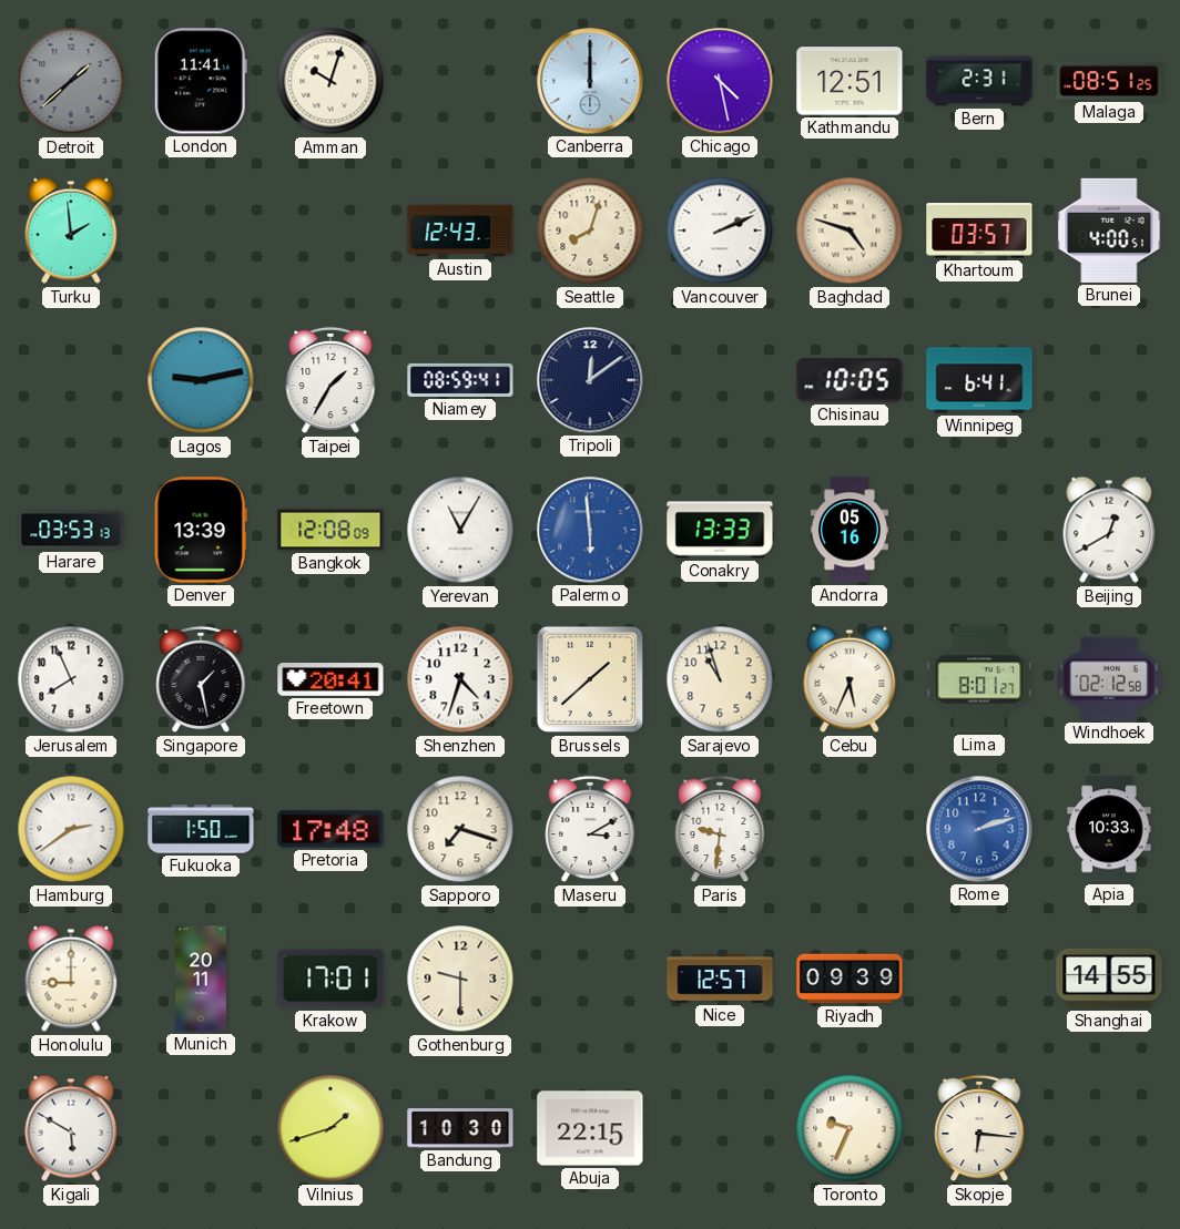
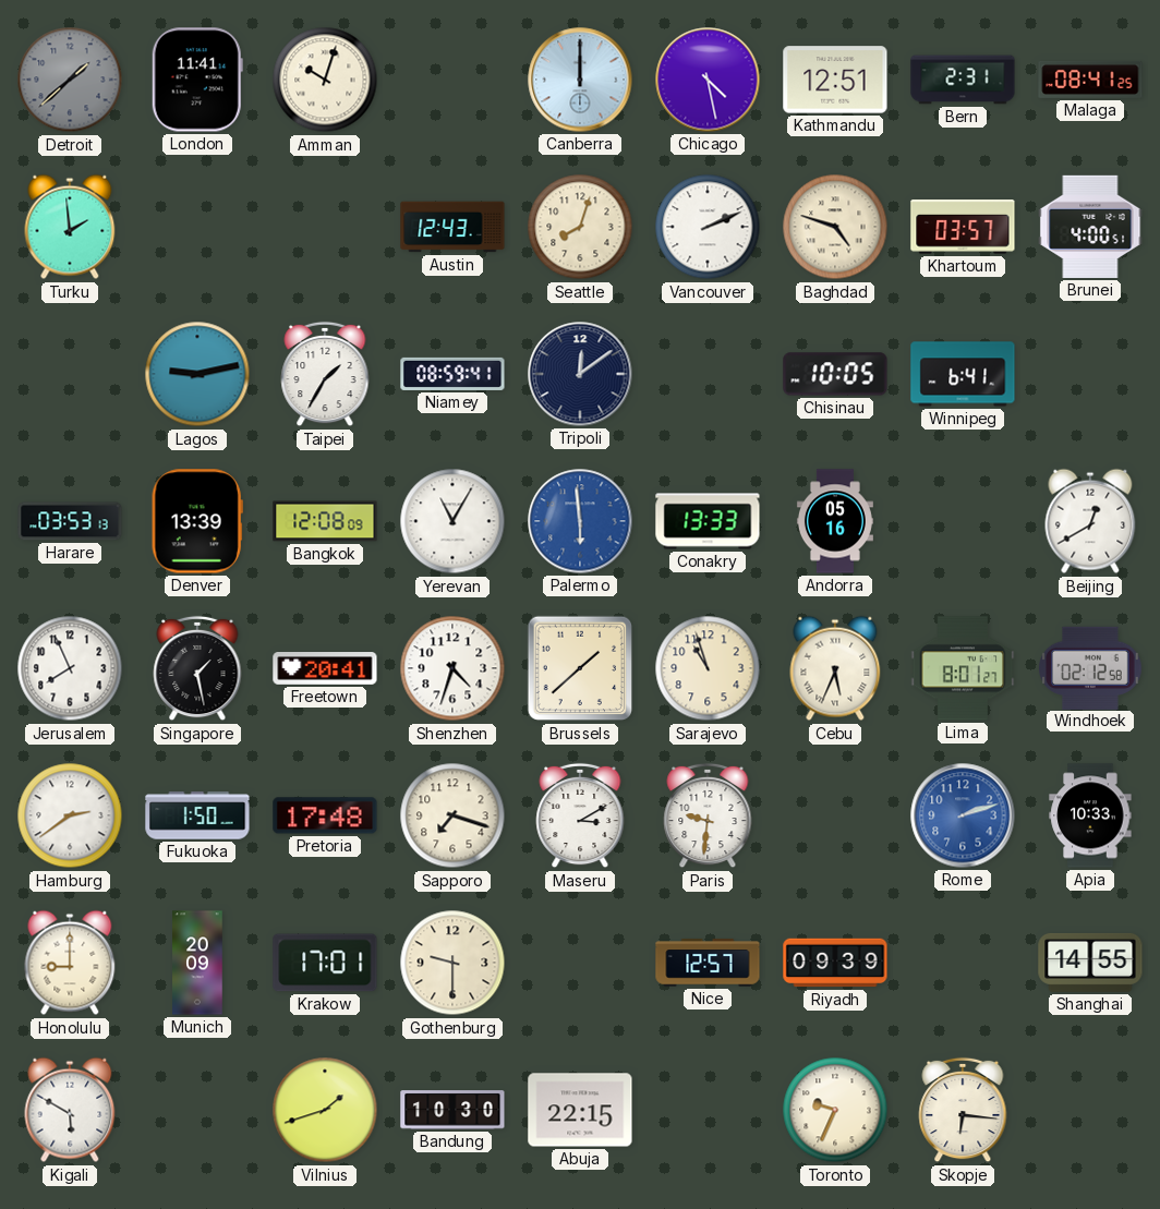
Malaga: 08:51 -> 08:41
Munich: 20:11 -> 20:09
